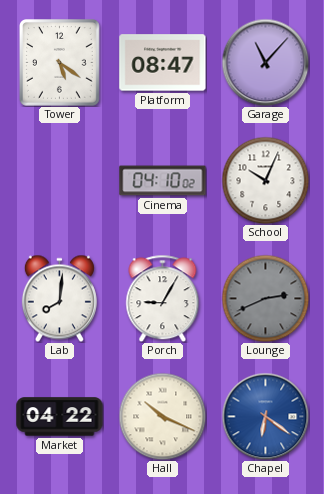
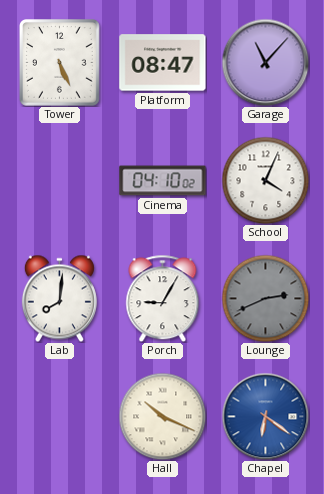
Tower: 5:21 -> 5:26
School: 10:04 -> 4:04
Market: 04:22 -> none
